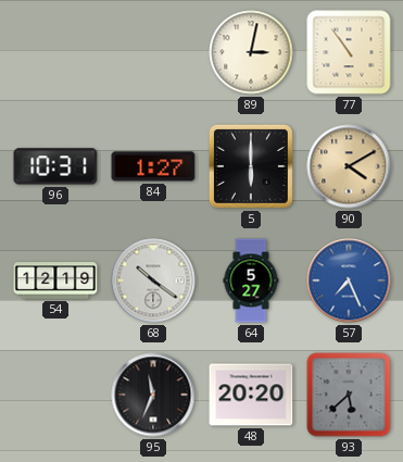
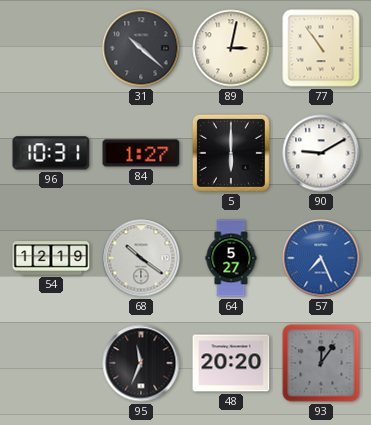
31: none -> 10:22
90: 4:10 -> 9:10
90 dial: champagne -> white
93: 5:38 -> 12:06
